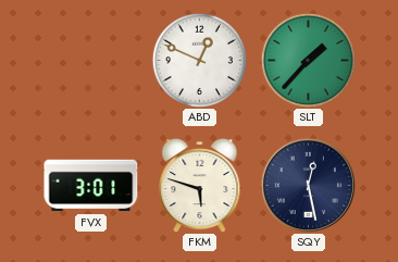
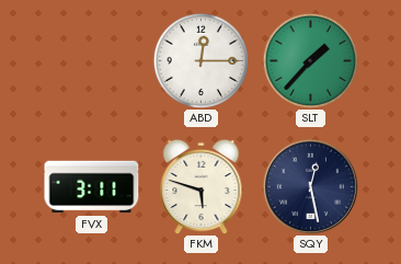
ABD: 12:49 -> 12:15
FVX: 3:01 -> 3:11
